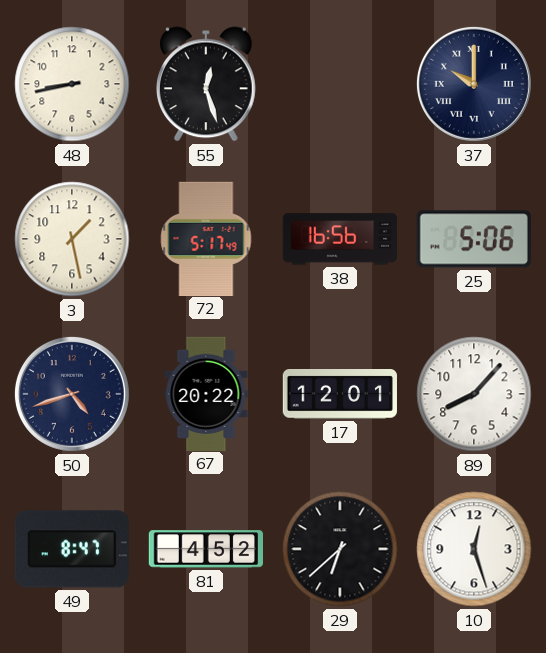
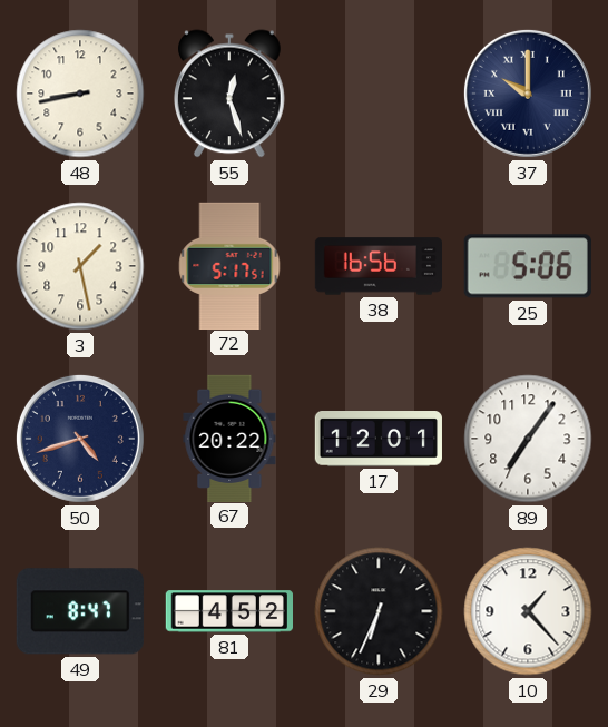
72: 5:17:49 -> 5:17:51
89: 8:07 -> 7:06
29: 6:38 -> 6:34
10: 12:27 -> 1:23
